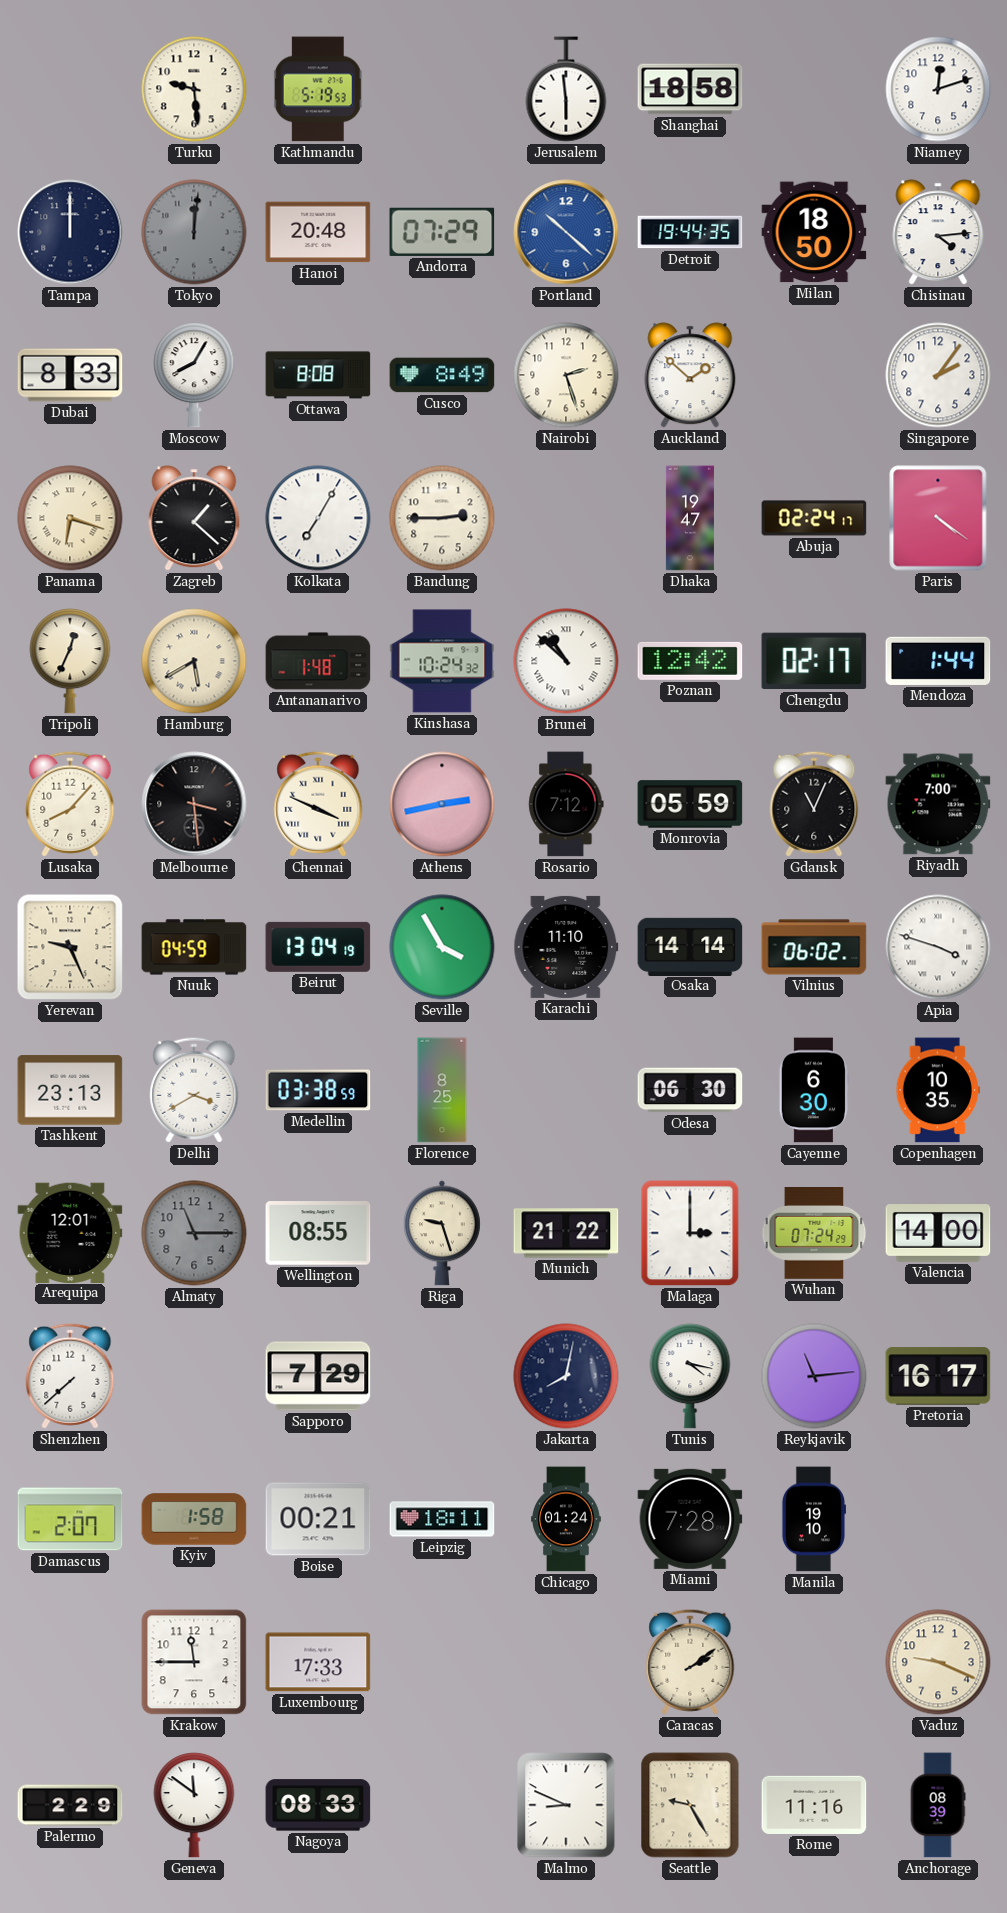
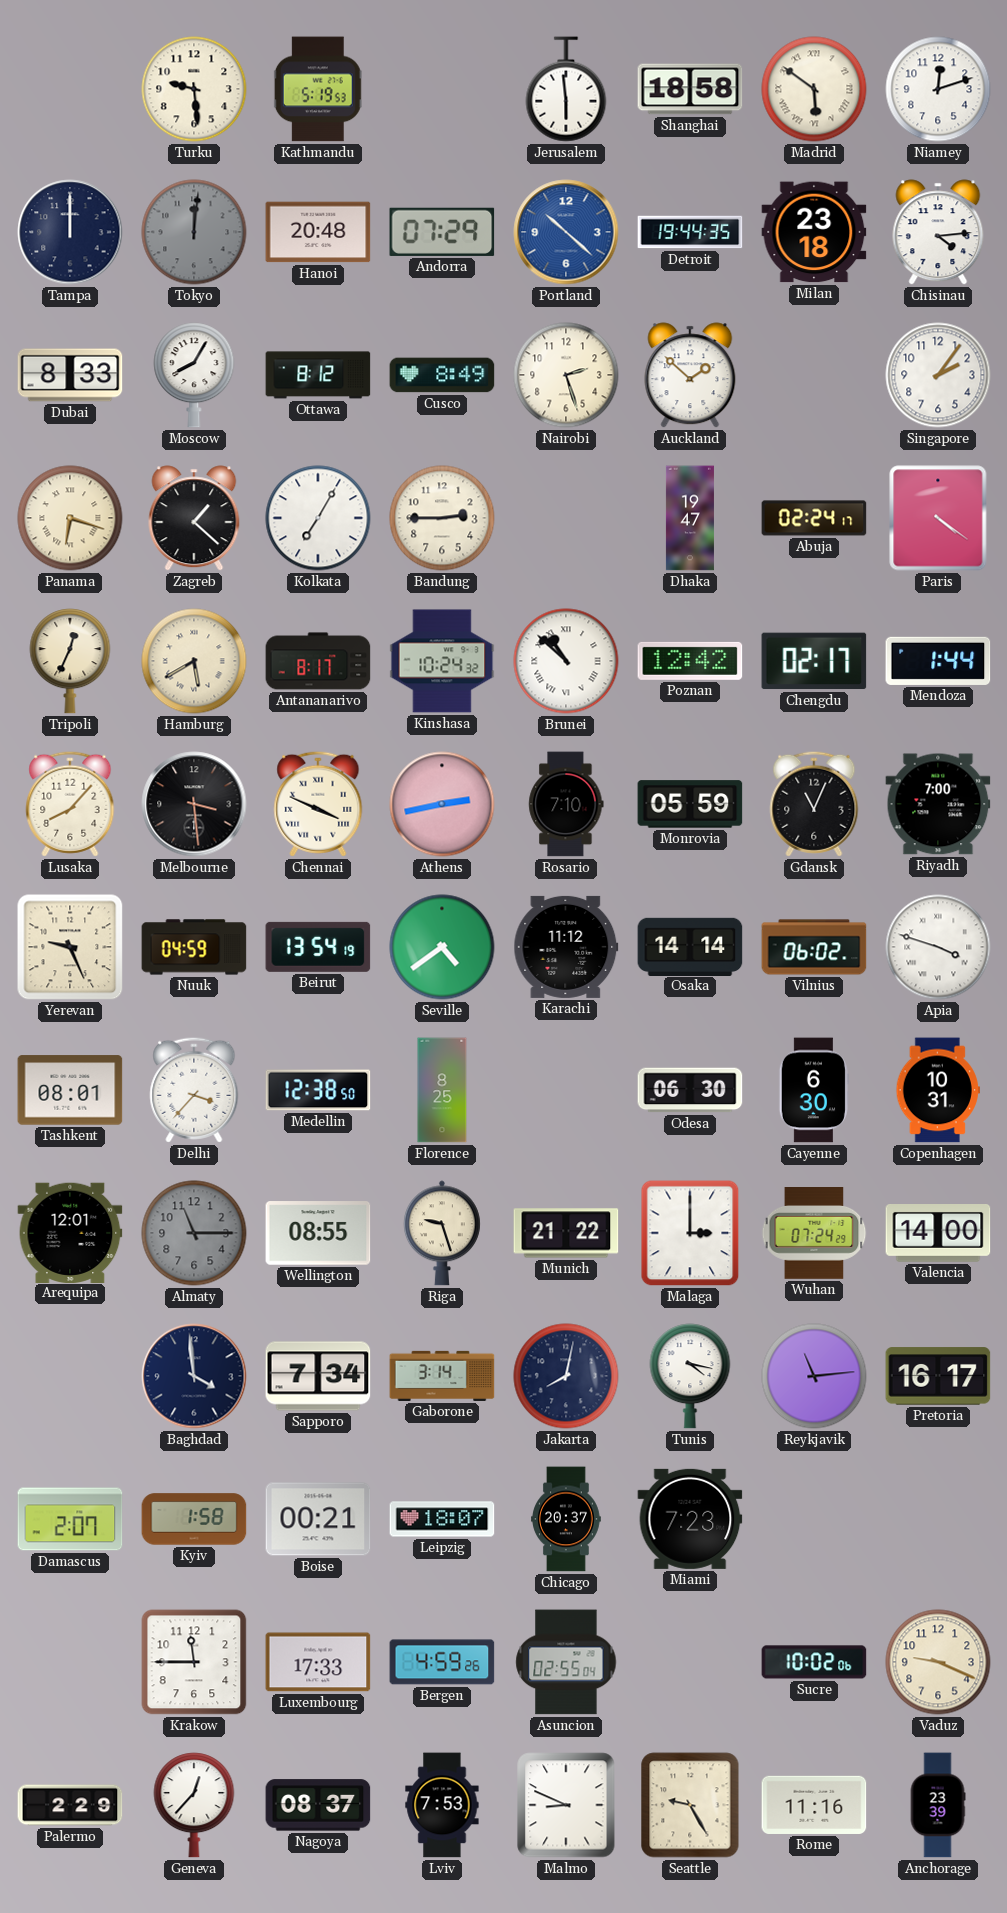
Madrid: none -> 5:51
Milan: 18:50 -> 23:18
Ottawa: 8:08 -> 8:12
Antananarivo: 1:48 -> 8:17
Rosario: 7:12 -> 7:10
Beirut: 13:04 -> 13:54
Seville: 3:55 -> 4:39
Karachi: 11:10 -> 11:12
Tashkent: 23:13 -> 08:01
Delhi: 3:40 -> 3:37
Medellin: 03:38 -> 12:38
Copenhagen: 10:35 -> 10:31
Shenzhen: 7:38 -> none
Baghdad: none -> 3:59
Sapporo: 7:29 -> 7:34
Gaborone: none -> 3:14
Leipzig: 18:11 -> 18:07
Chicago: 01:24 -> 20:37
Miami: 7:28 -> 7:23
Manila: 19:10 -> none
Bergen: none -> 4:59
Asuncion: none -> 02:55
Caracas: 2:09 -> none
Sucre: none -> 10:02
Geneva: 11:51 -> 12:37
Nagoya: 08:33 -> 08:37
Lviv: none -> 7:53
Anchorage: 08:39 -> 23:39
